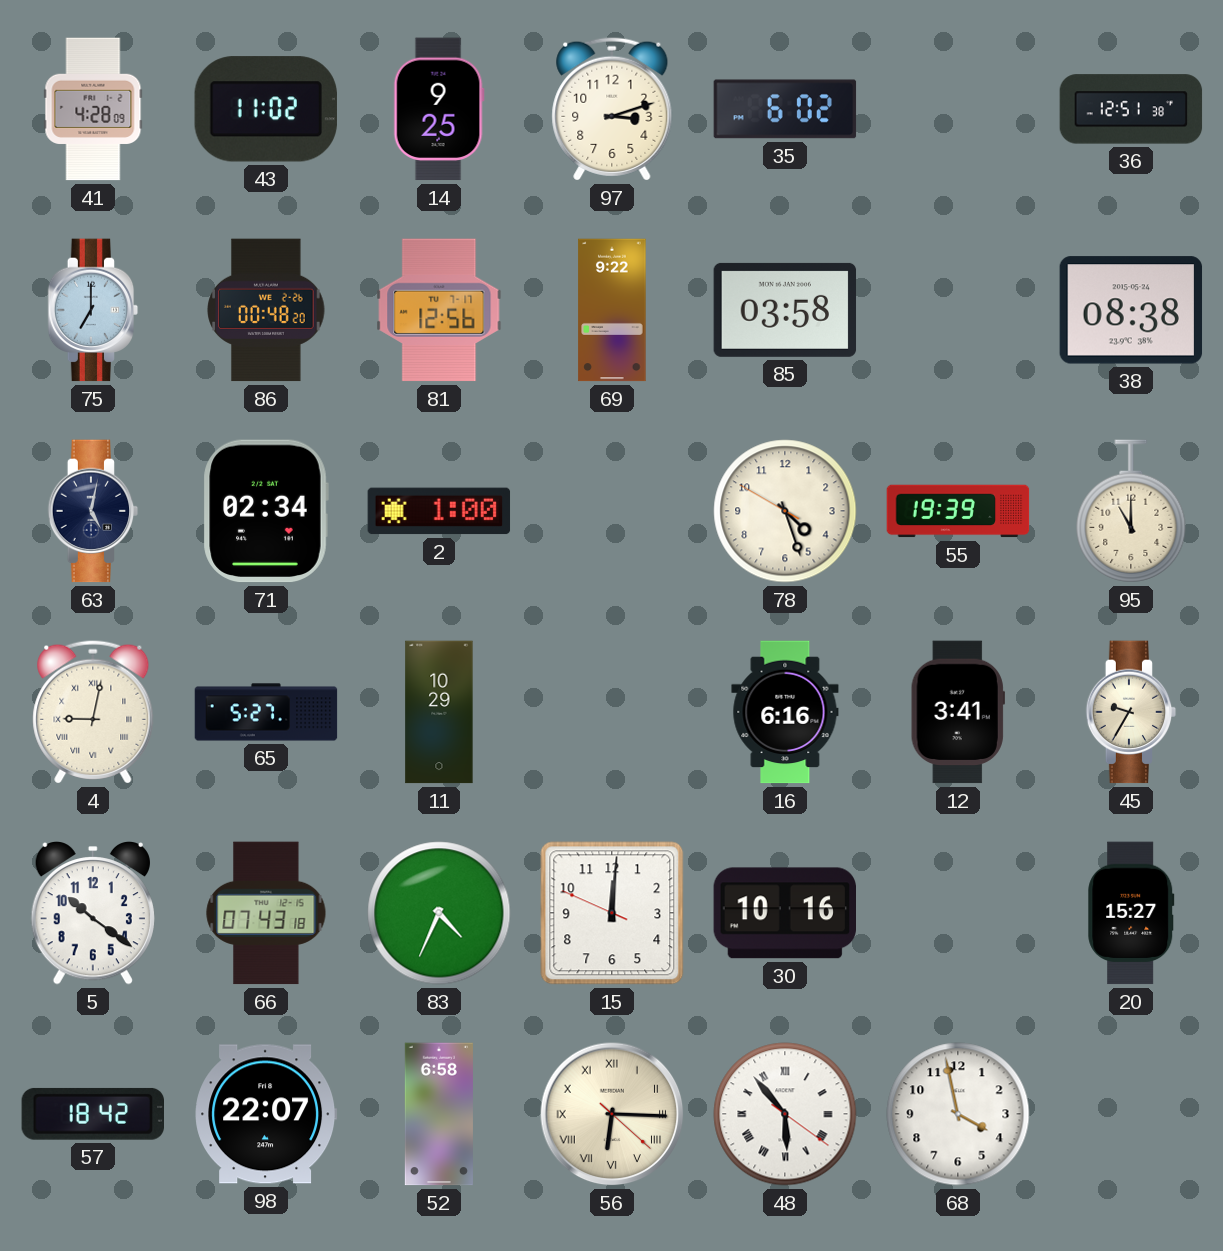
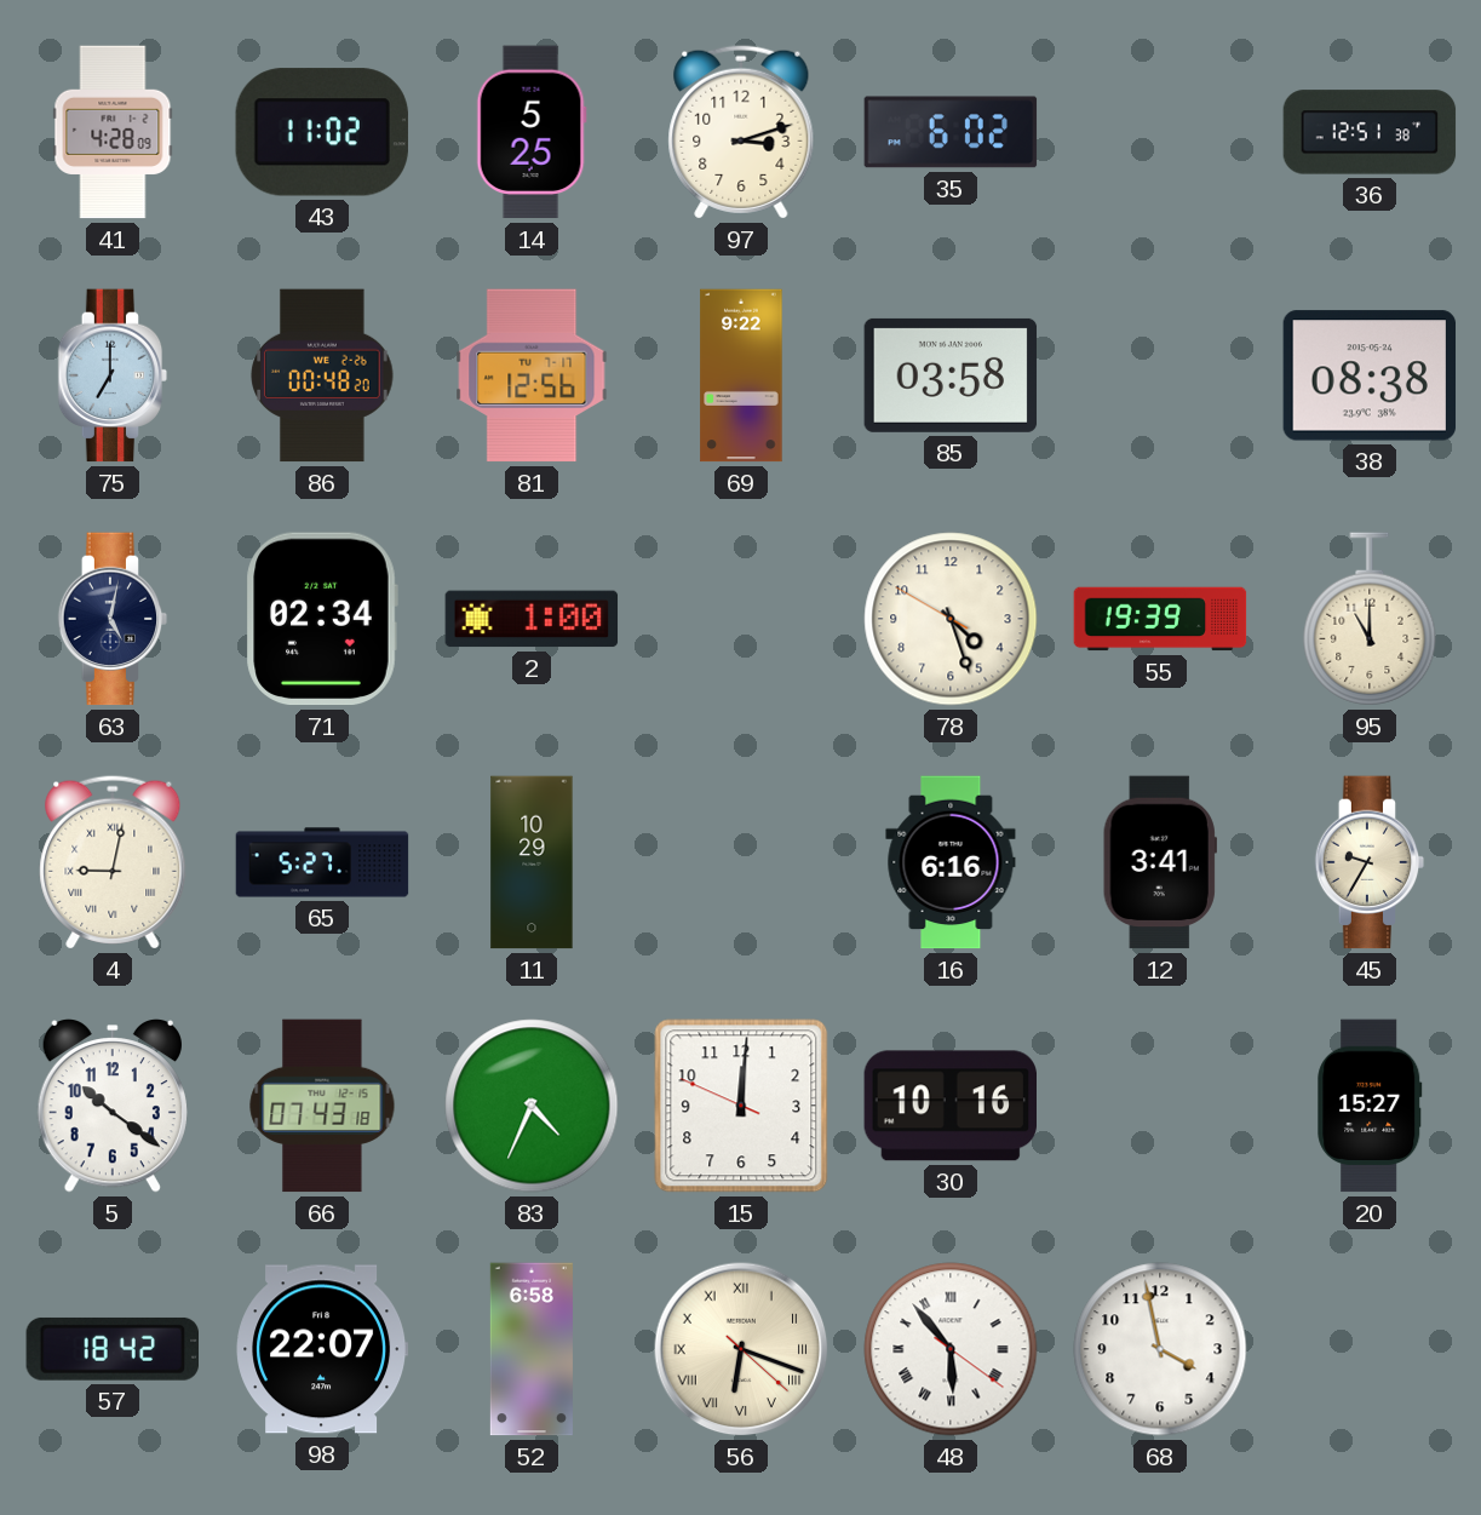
14: 9:25 -> 5:25
56: 6:15 -> 6:18
